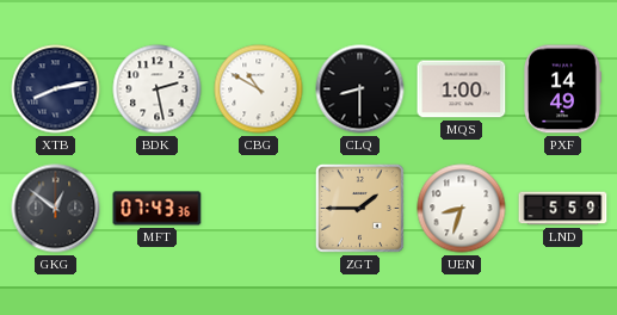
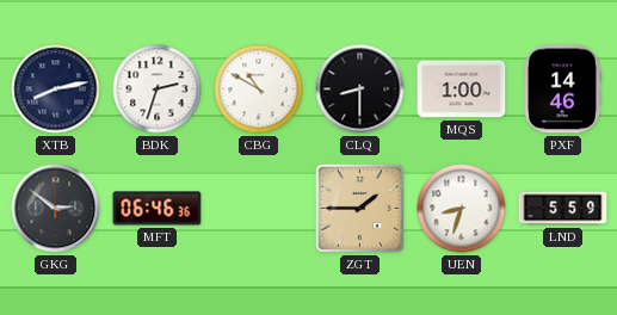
BDK: 2:28 -> 2:33
PXF: 14:49 -> 14:46
GKG: 12:51 -> 2:51
MFT: 07:43 -> 06:46
